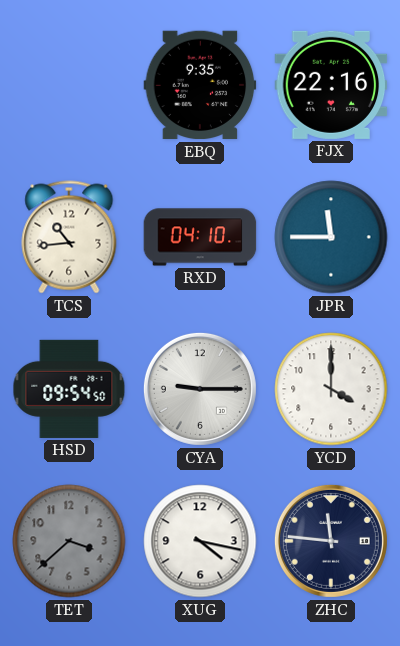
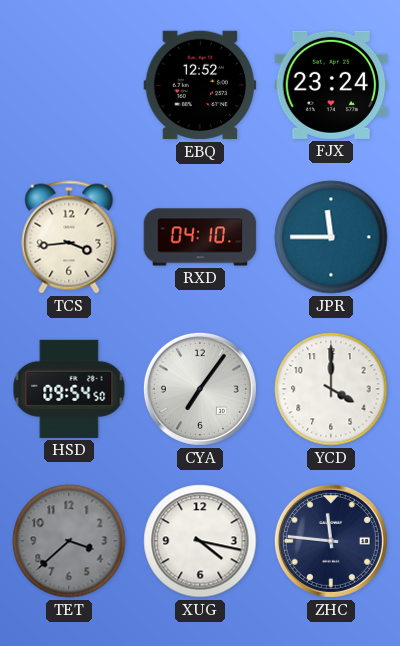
EBQ: 9:35 -> 12:52
FJX: 22:16 -> 23:24
TCS: 10:44 -> 3:44
CYA: 9:15 -> 7:06
